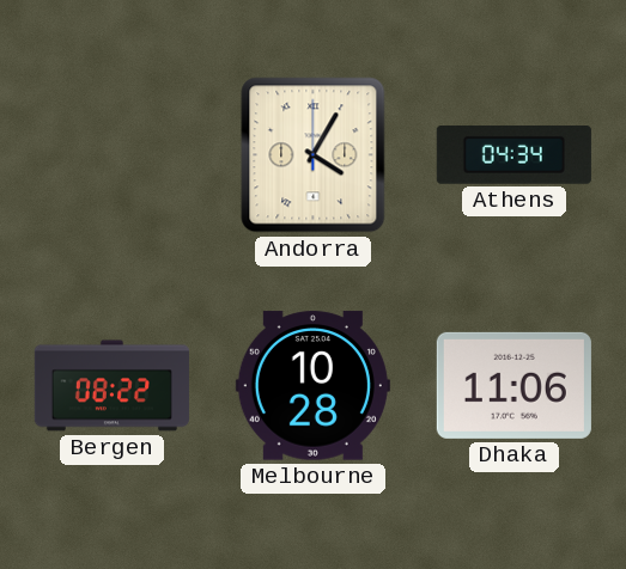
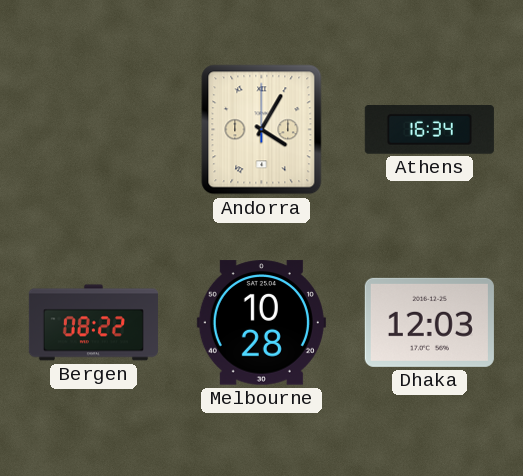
Athens: 04:34 -> 16:34
Dhaka: 11:06 -> 12:03
